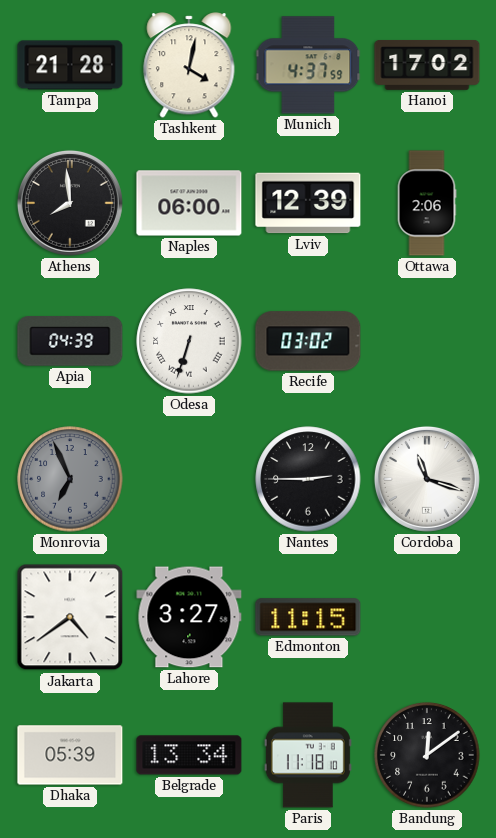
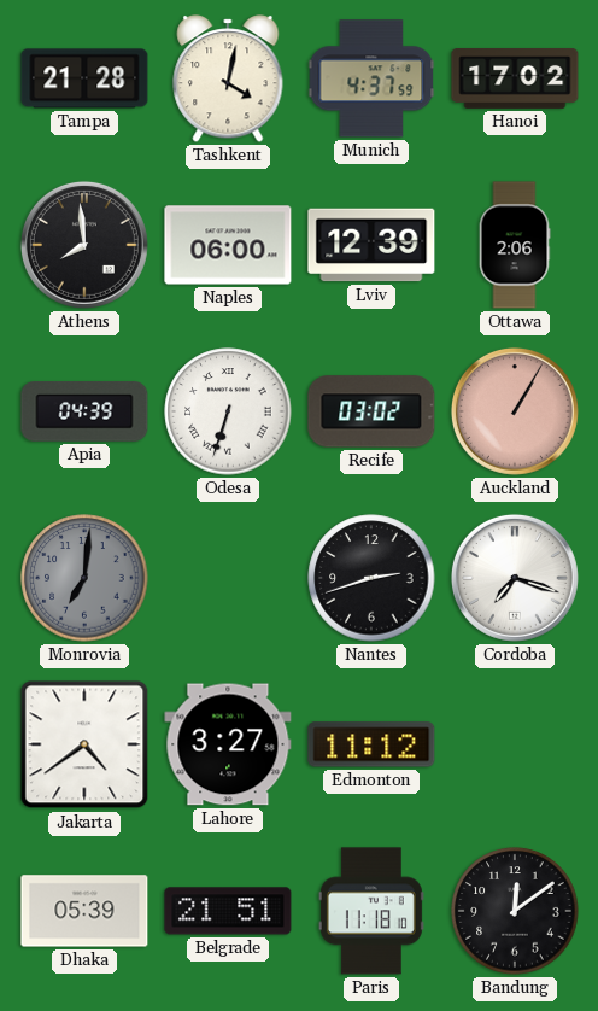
Auckland: none -> 1:05
Monrovia: 6:56 -> 7:01
Nantes: 2:45 -> 2:42
Cordoba: 11:18 -> 7:18
Edmonton: 11:15 -> 11:12
Belgrade: 13:34 -> 21:51
